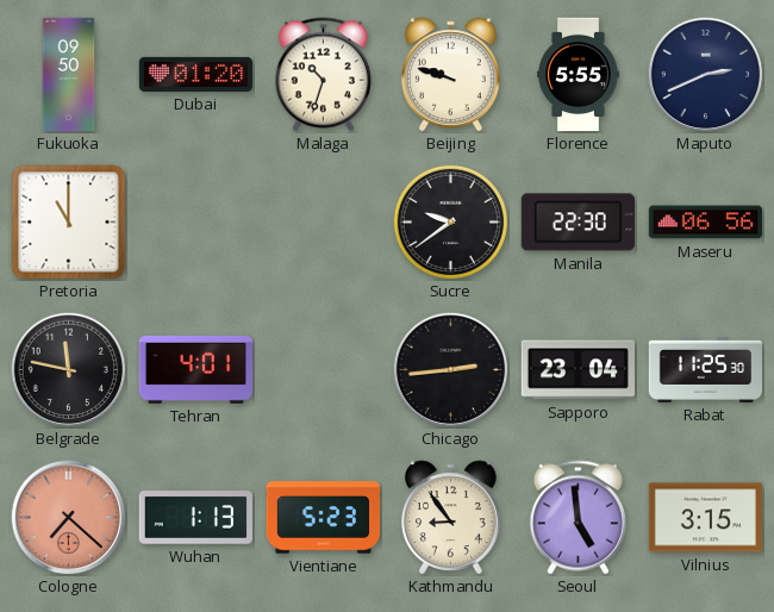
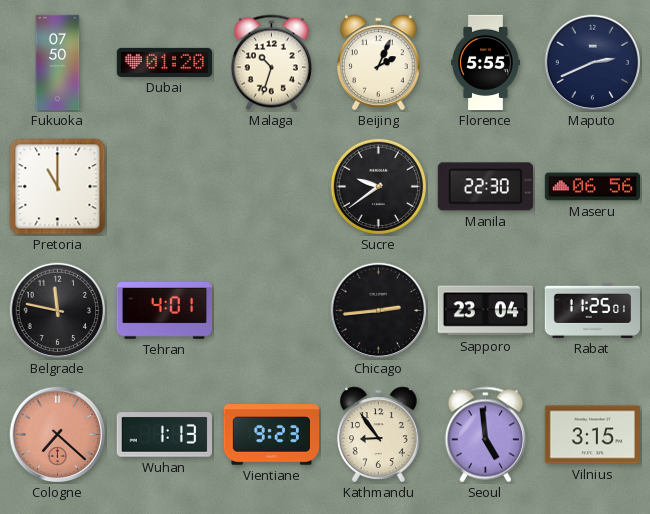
Fukuoka: 09:50 -> 07:50
Beijing: 9:48 -> 2:04
Rabat: 11:25:30 -> 11:25:01
Vientiane: 5:23 -> 9:23
